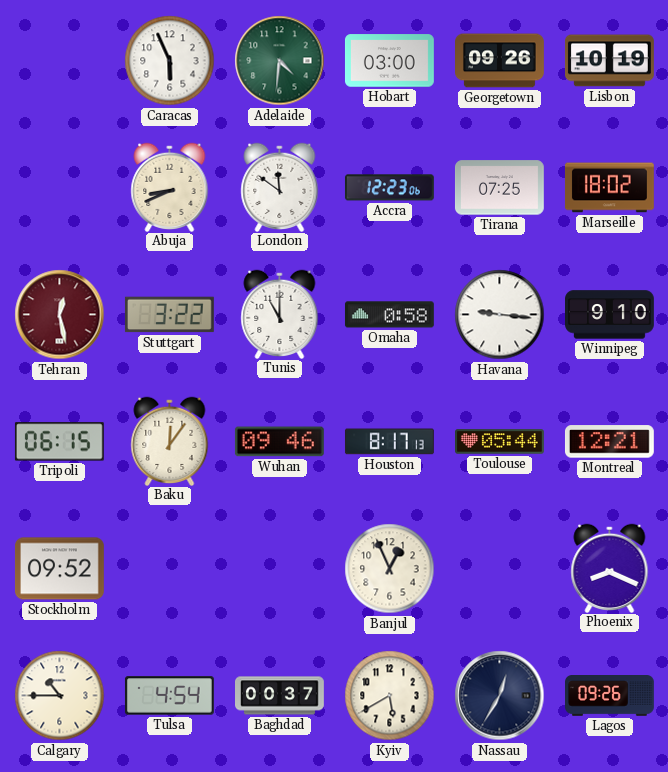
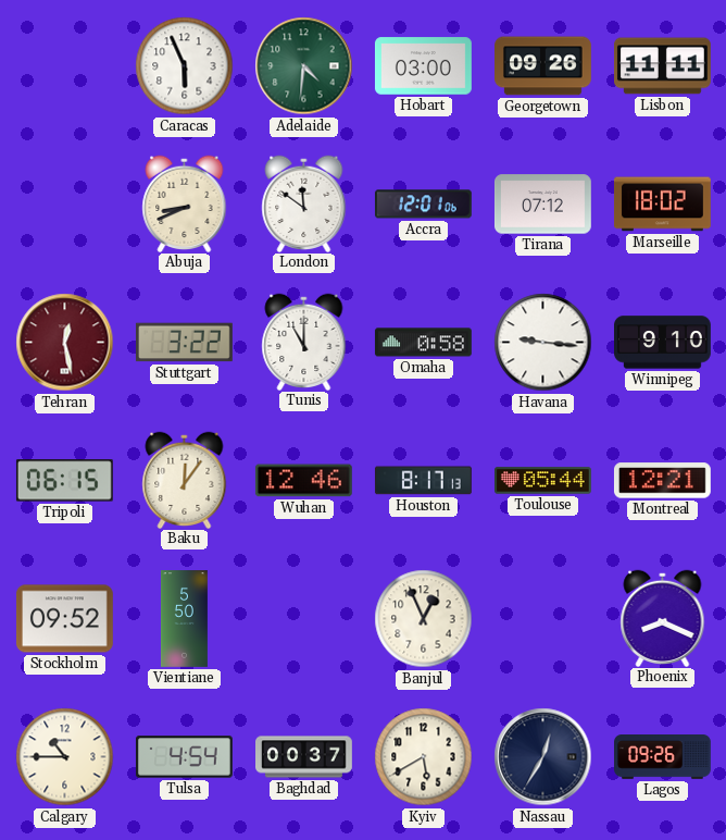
Lisbon: 10:19 -> 11:11
Accra: 12:23 -> 12:01
Tirana: 07:25 -> 07:12
Wuhan: 09:46 -> 12:46
Vientiane: none -> 5:50
